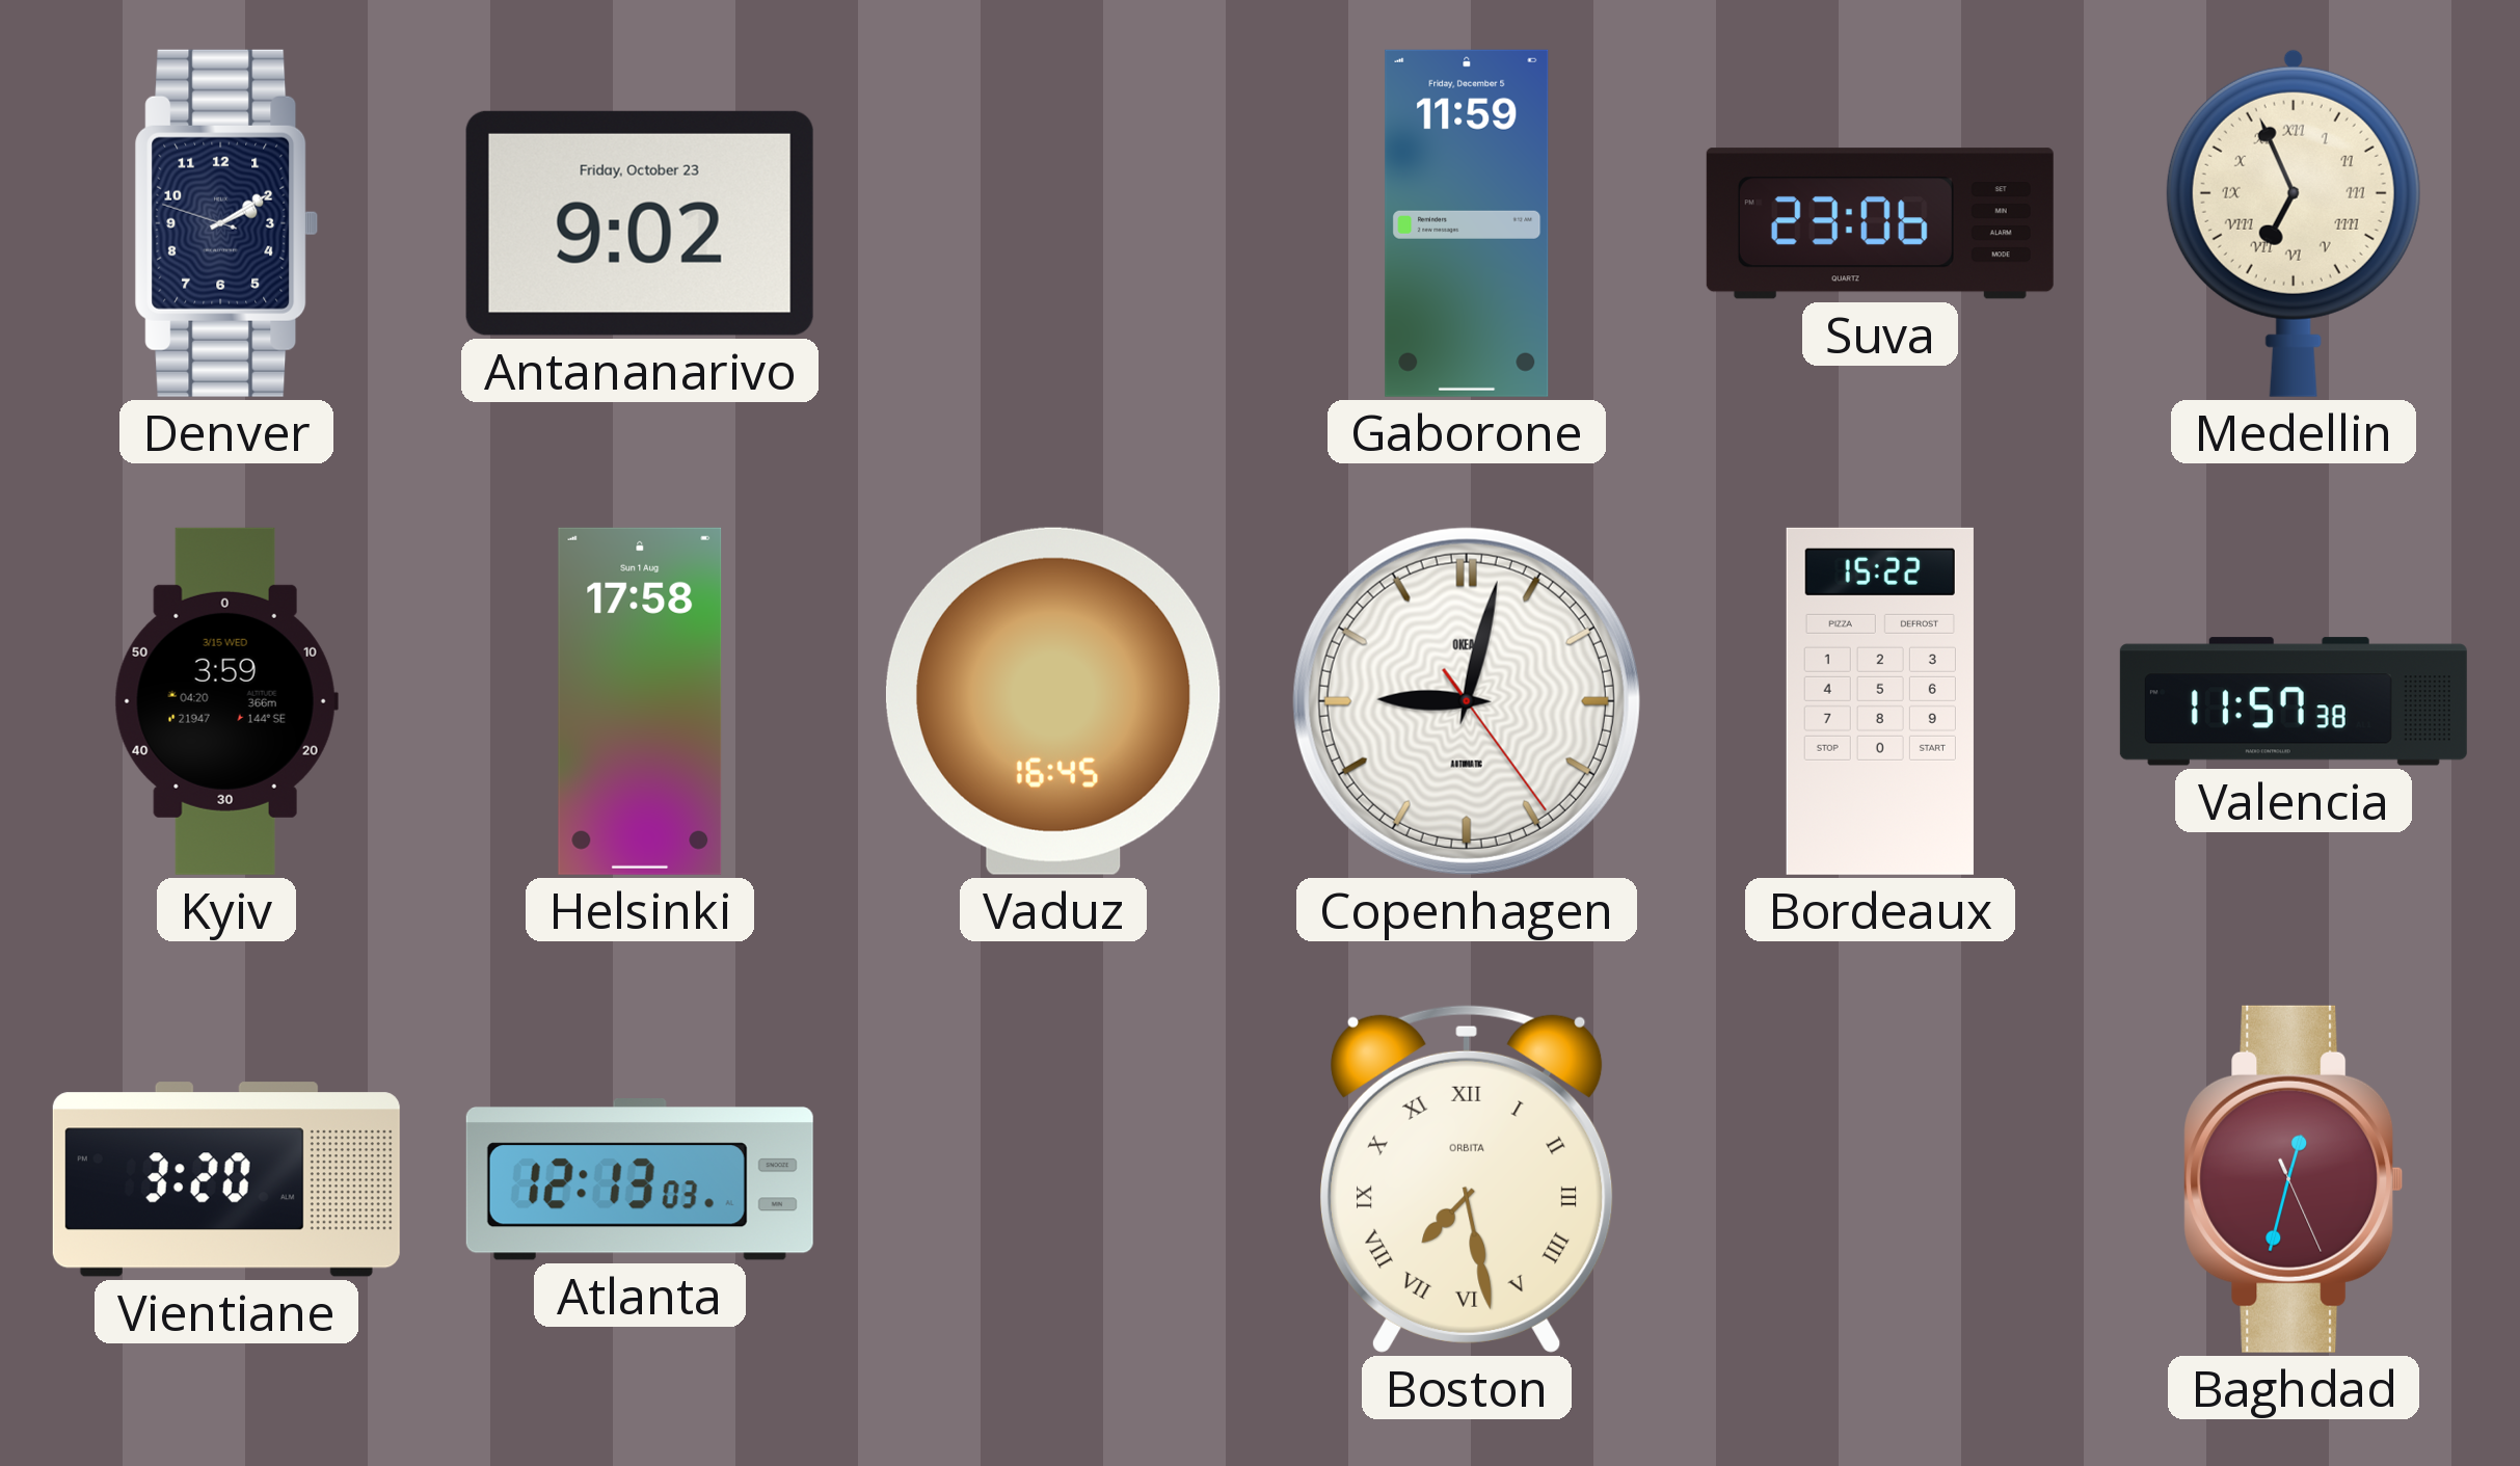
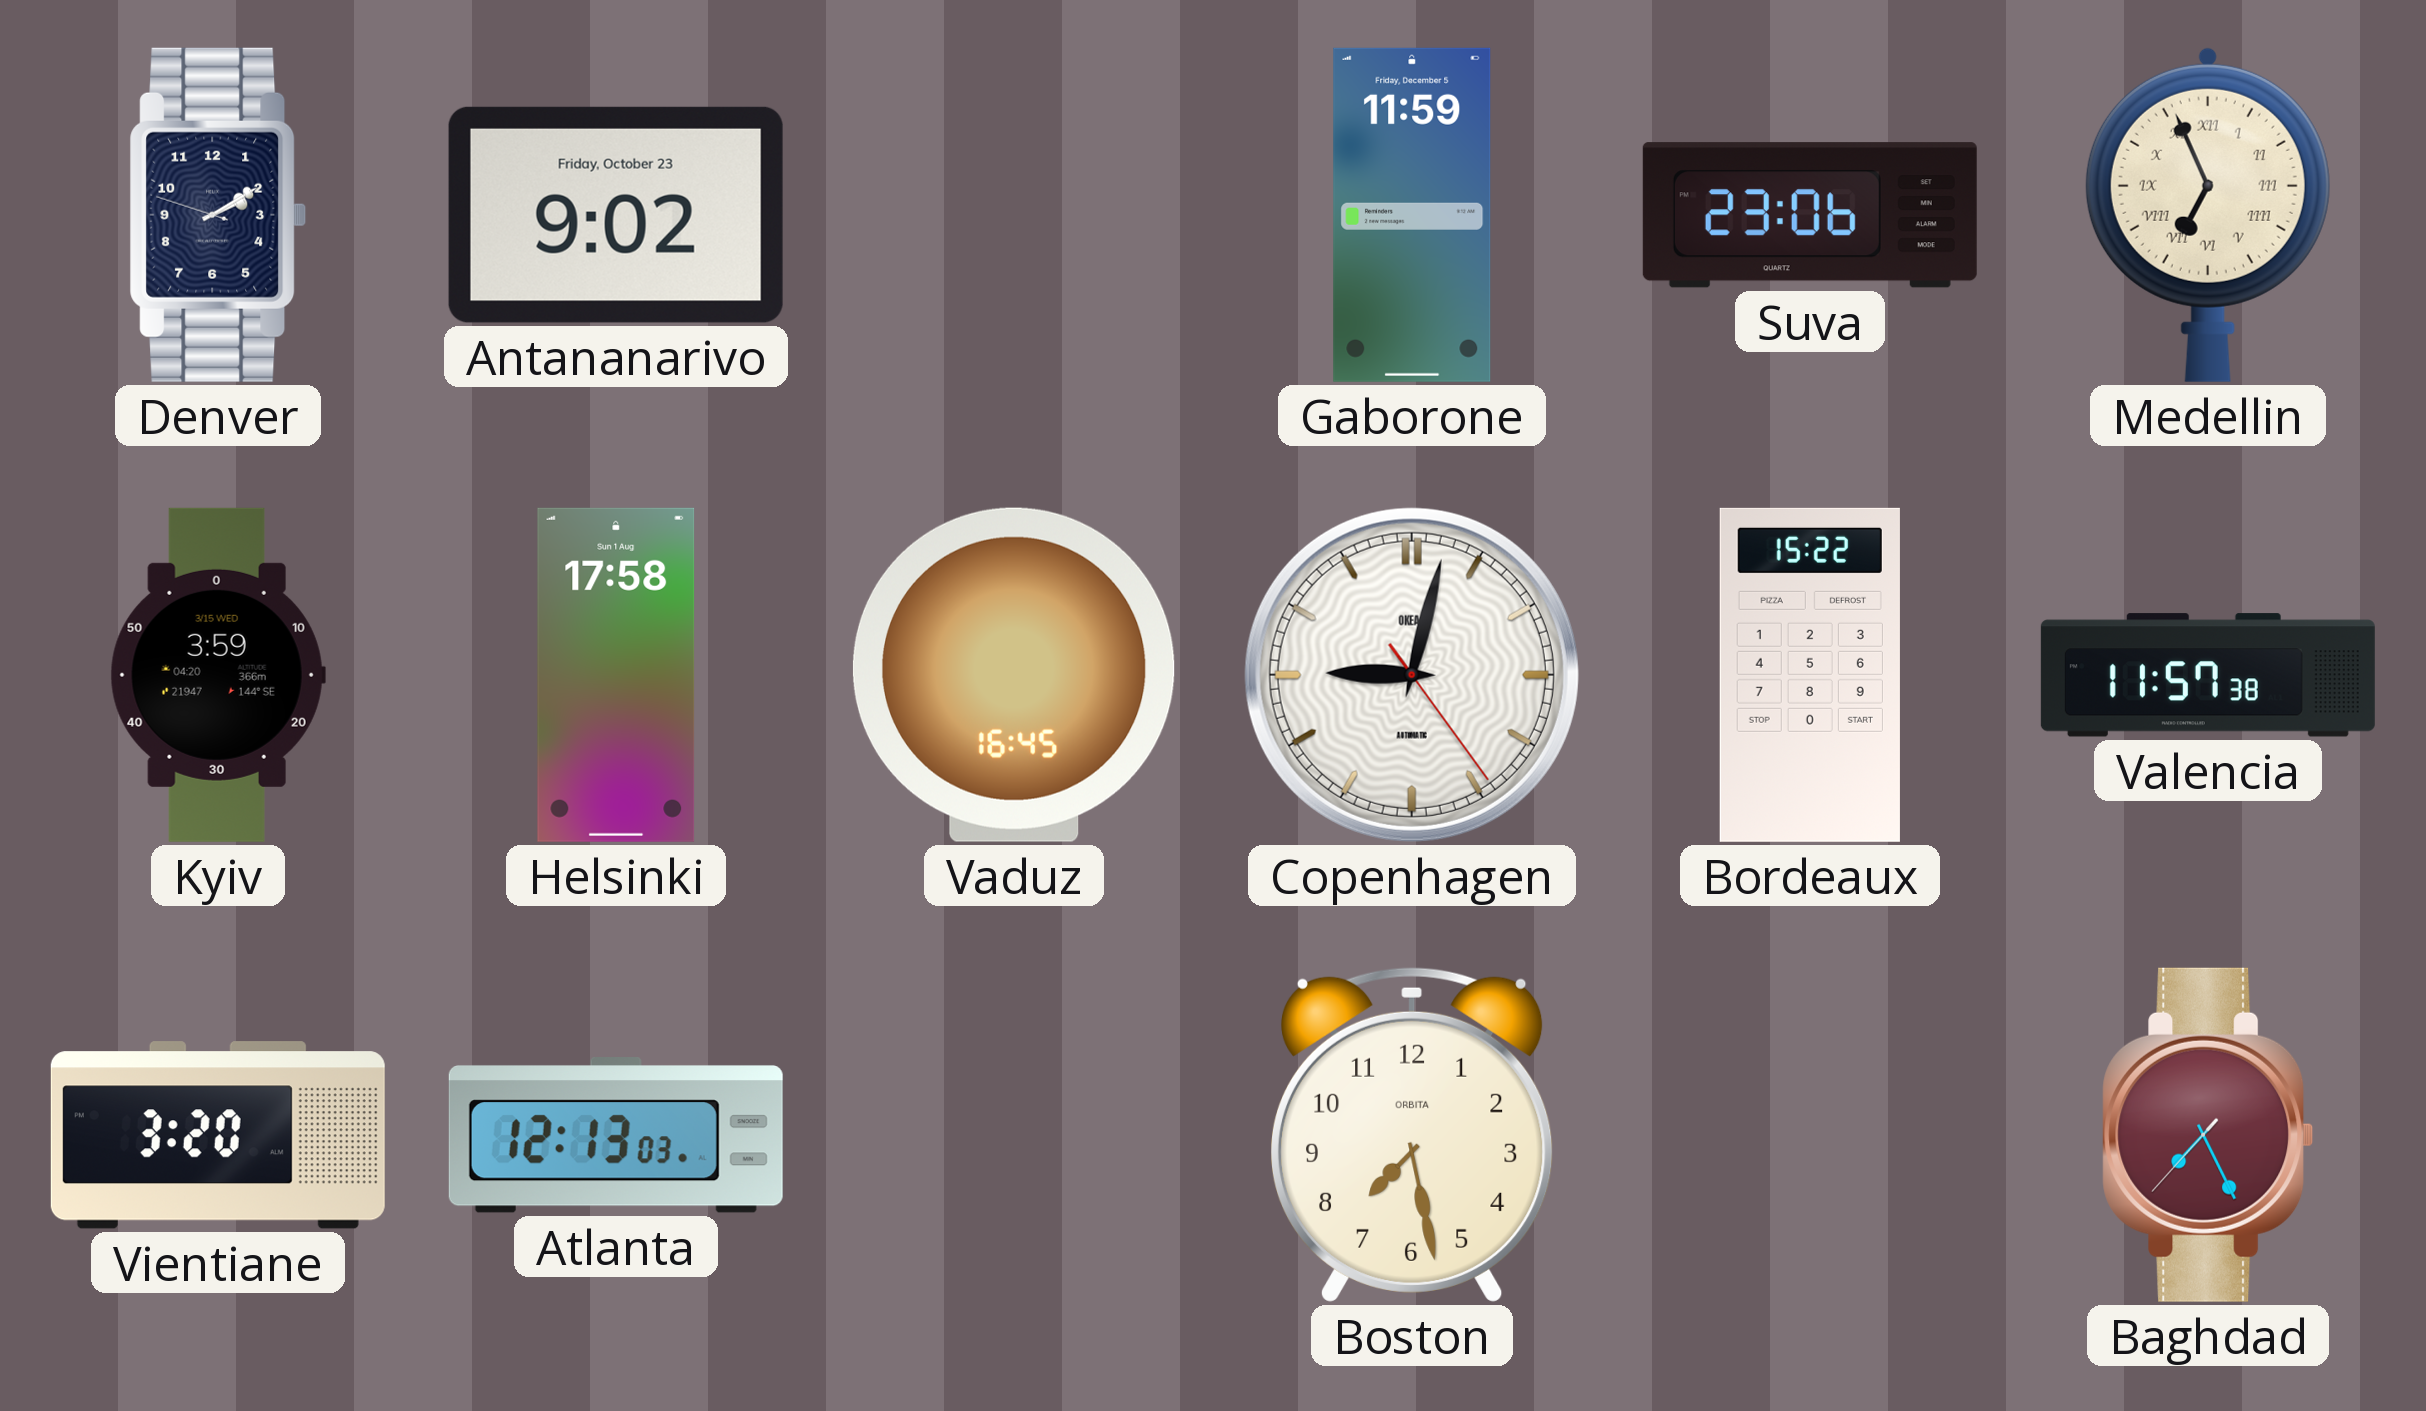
Boston numerals: Roman -> Arabic
Baghdad: 12:32 -> 7:25
